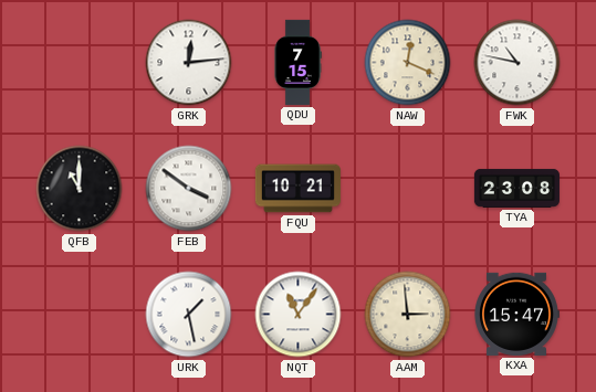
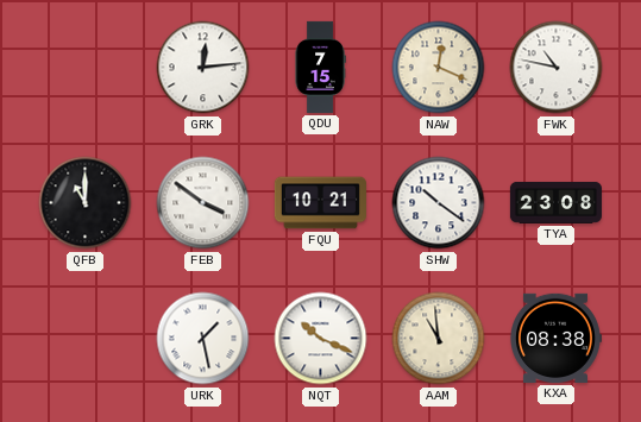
SHW: none -> 10:21
NQT: 11:06 -> 10:19
AAM: 2:59 -> 10:59
KXA: 15:47 -> 08:38
